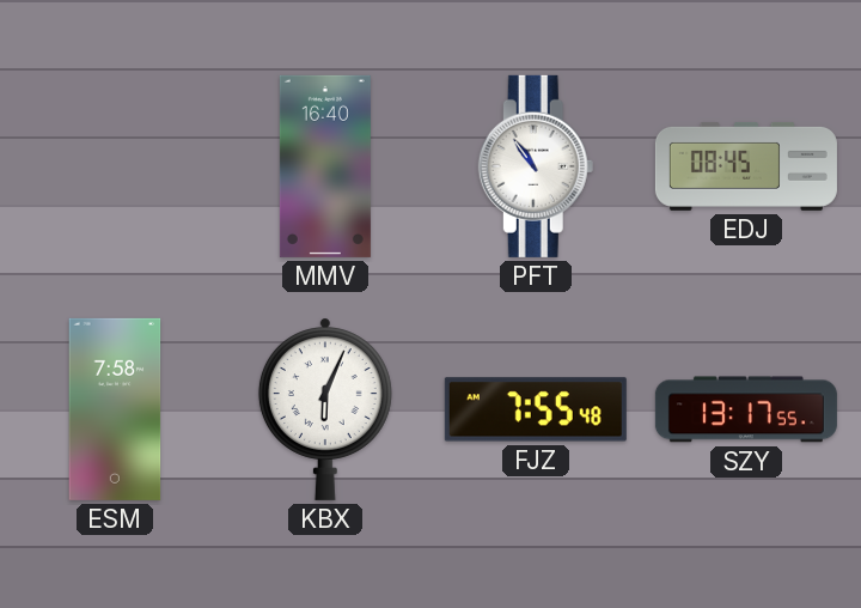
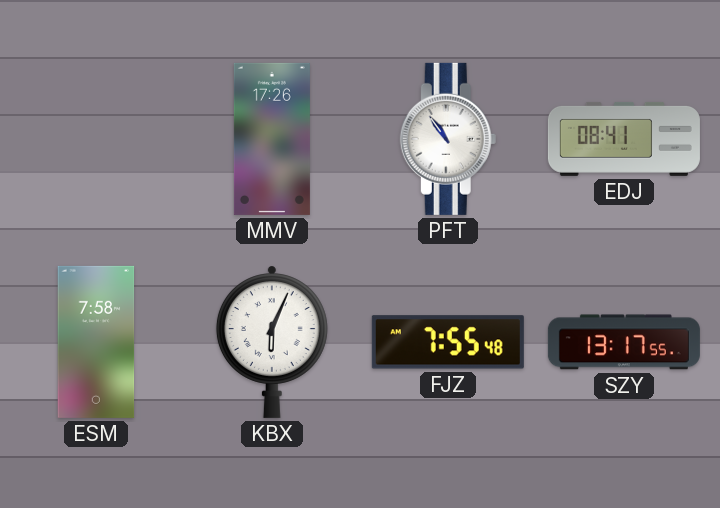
MMV: 16:40 -> 17:26
EDJ: 08:45 -> 08:41
